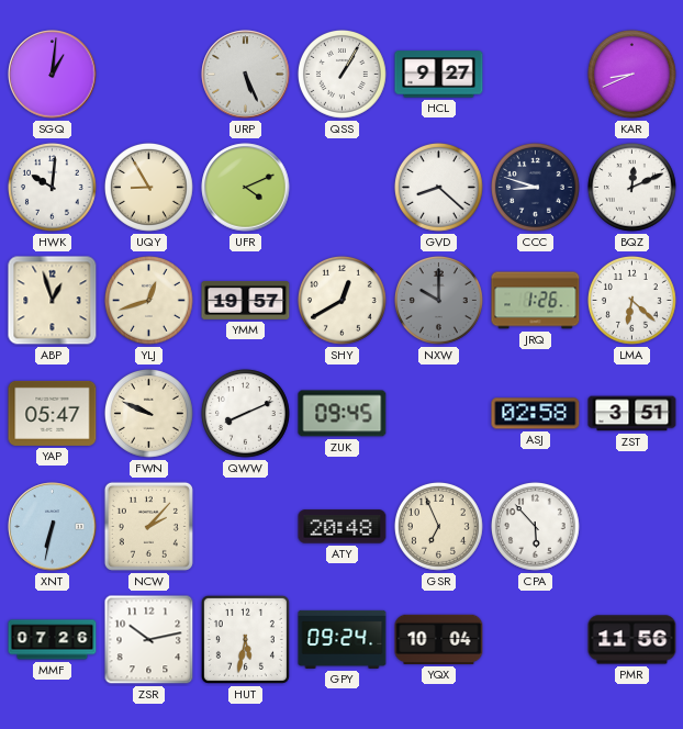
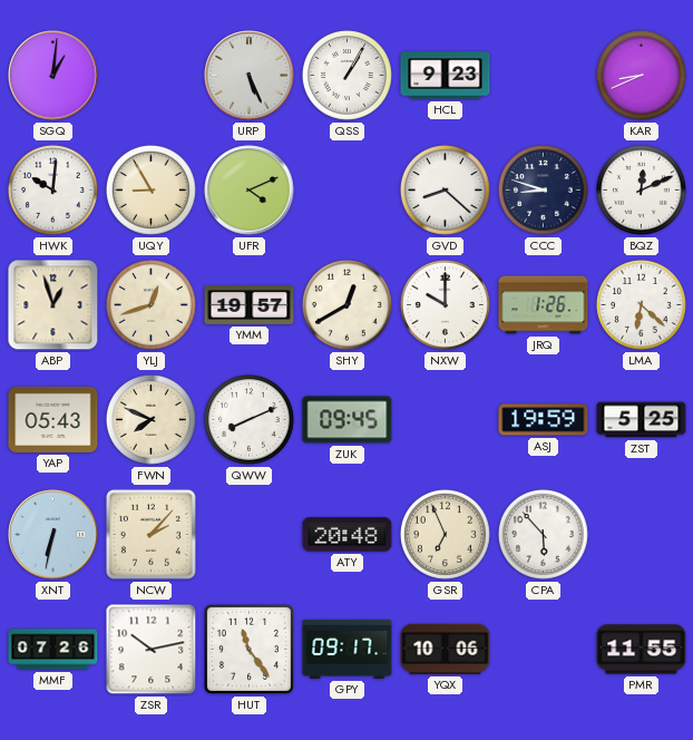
HCL: 9:27 -> 9:23
NXW dial: grey -> white
YAP: 05:47 -> 05:43
FWN: 9:49 -> 7:49
ASJ: 02:58 -> 19:59
ZST: 3:51 -> 5:25
HUT: 5:32 -> 11:24
GPY: 09:24 -> 09:17
YQX: 10:04 -> 10:06
PMR: 11:56 -> 11:55
